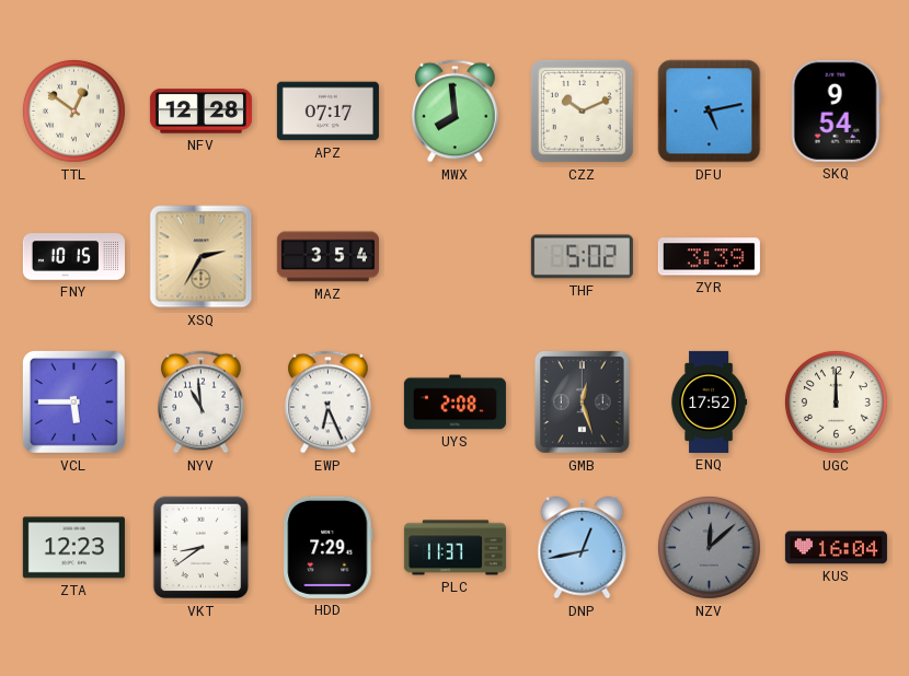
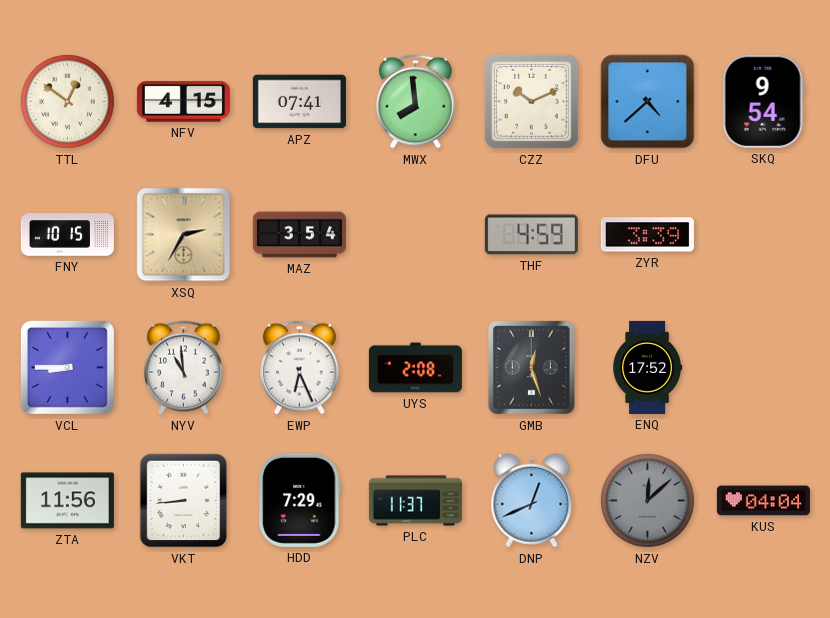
NFV: 12:28 -> 4:15
APZ: 07:17 -> 07:41
DFU: 5:13 -> 4:38
THF: 5:02 -> 4:59
VCL: 5:45 -> 8:45
UGC: 12:00 -> none
ZTA: 12:23 -> 11:56
VKT: 8:39 -> 8:44
DNP: 12:43 -> 12:41
KUS: 16:04 -> 04:04
